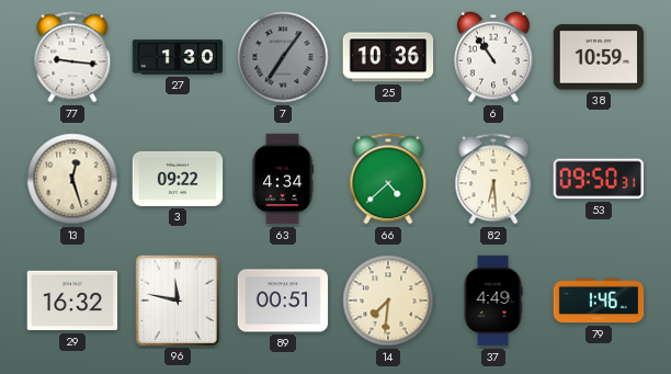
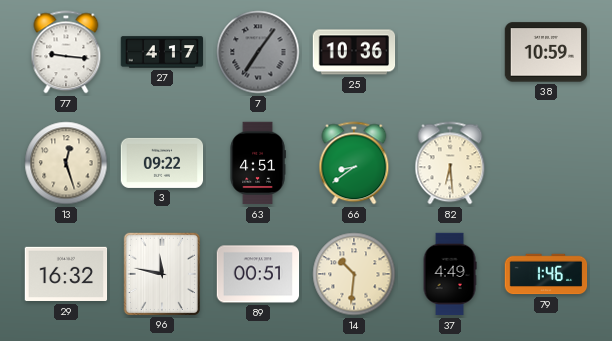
27: 1:30 -> 4:17
6: 10:54 -> none
63: 4:34 -> 4:51
66: 4:38 -> 8:39
53: 09:50 -> none
14: 7:31 -> 10:31
